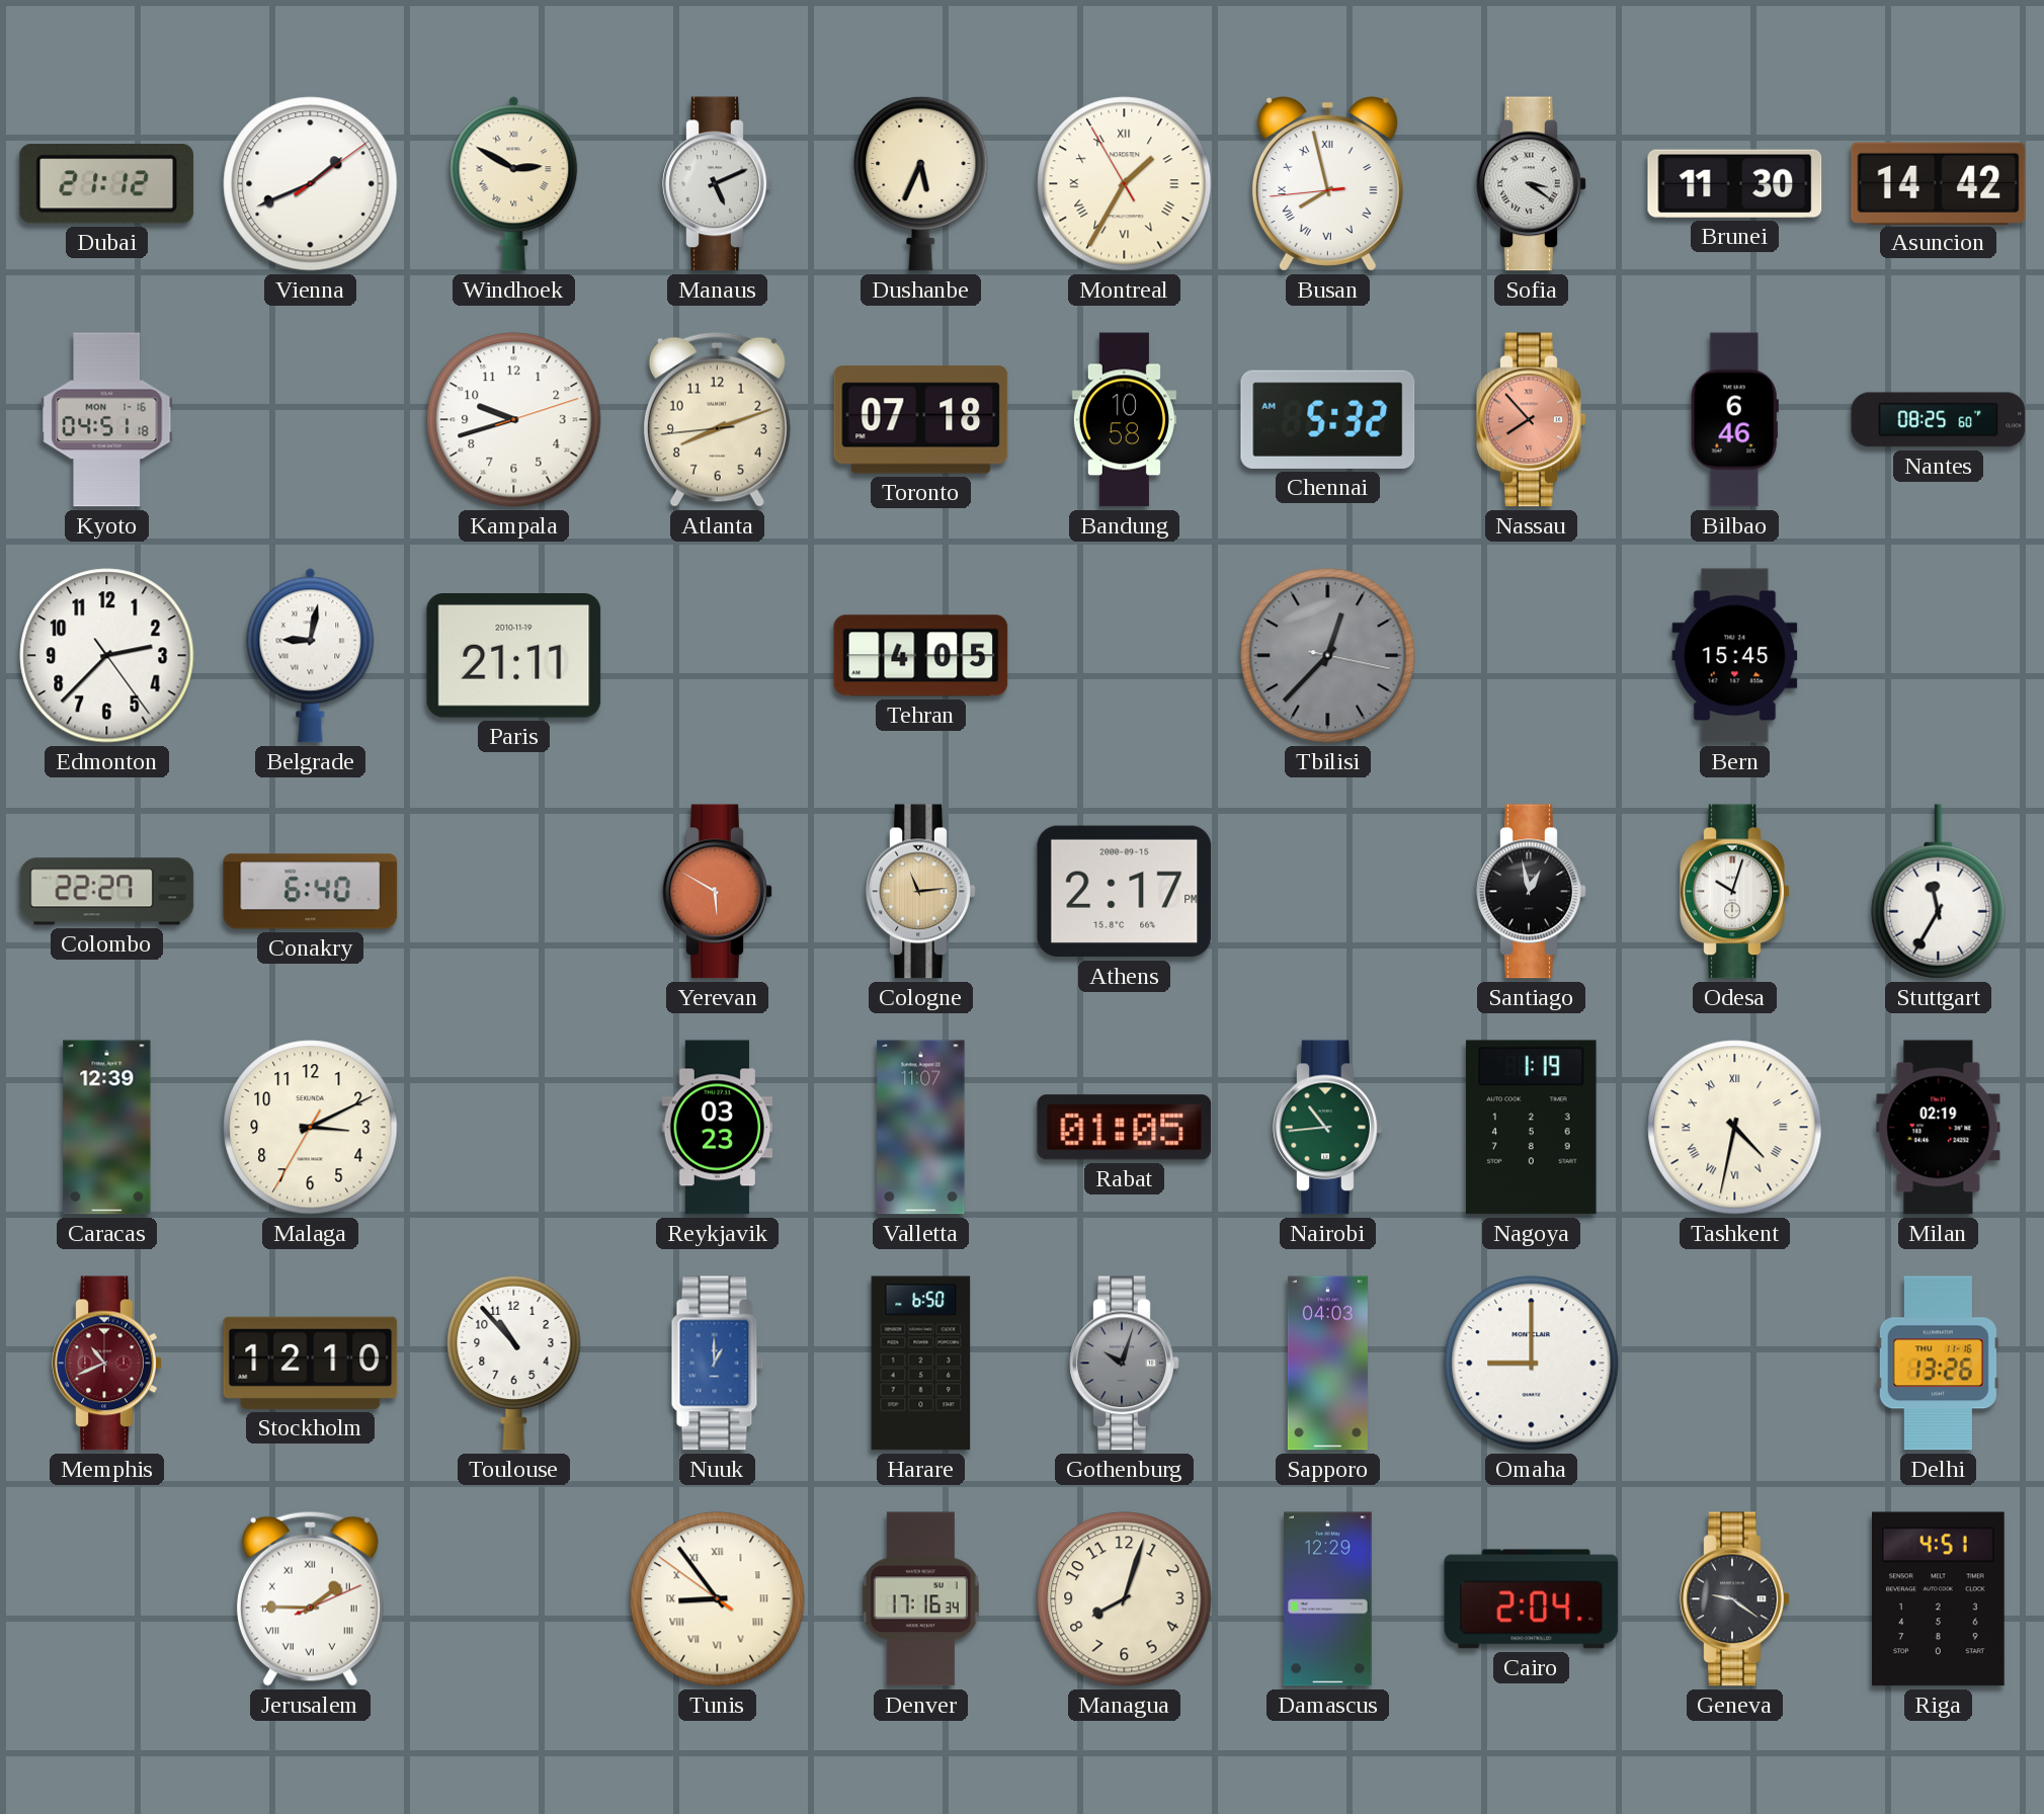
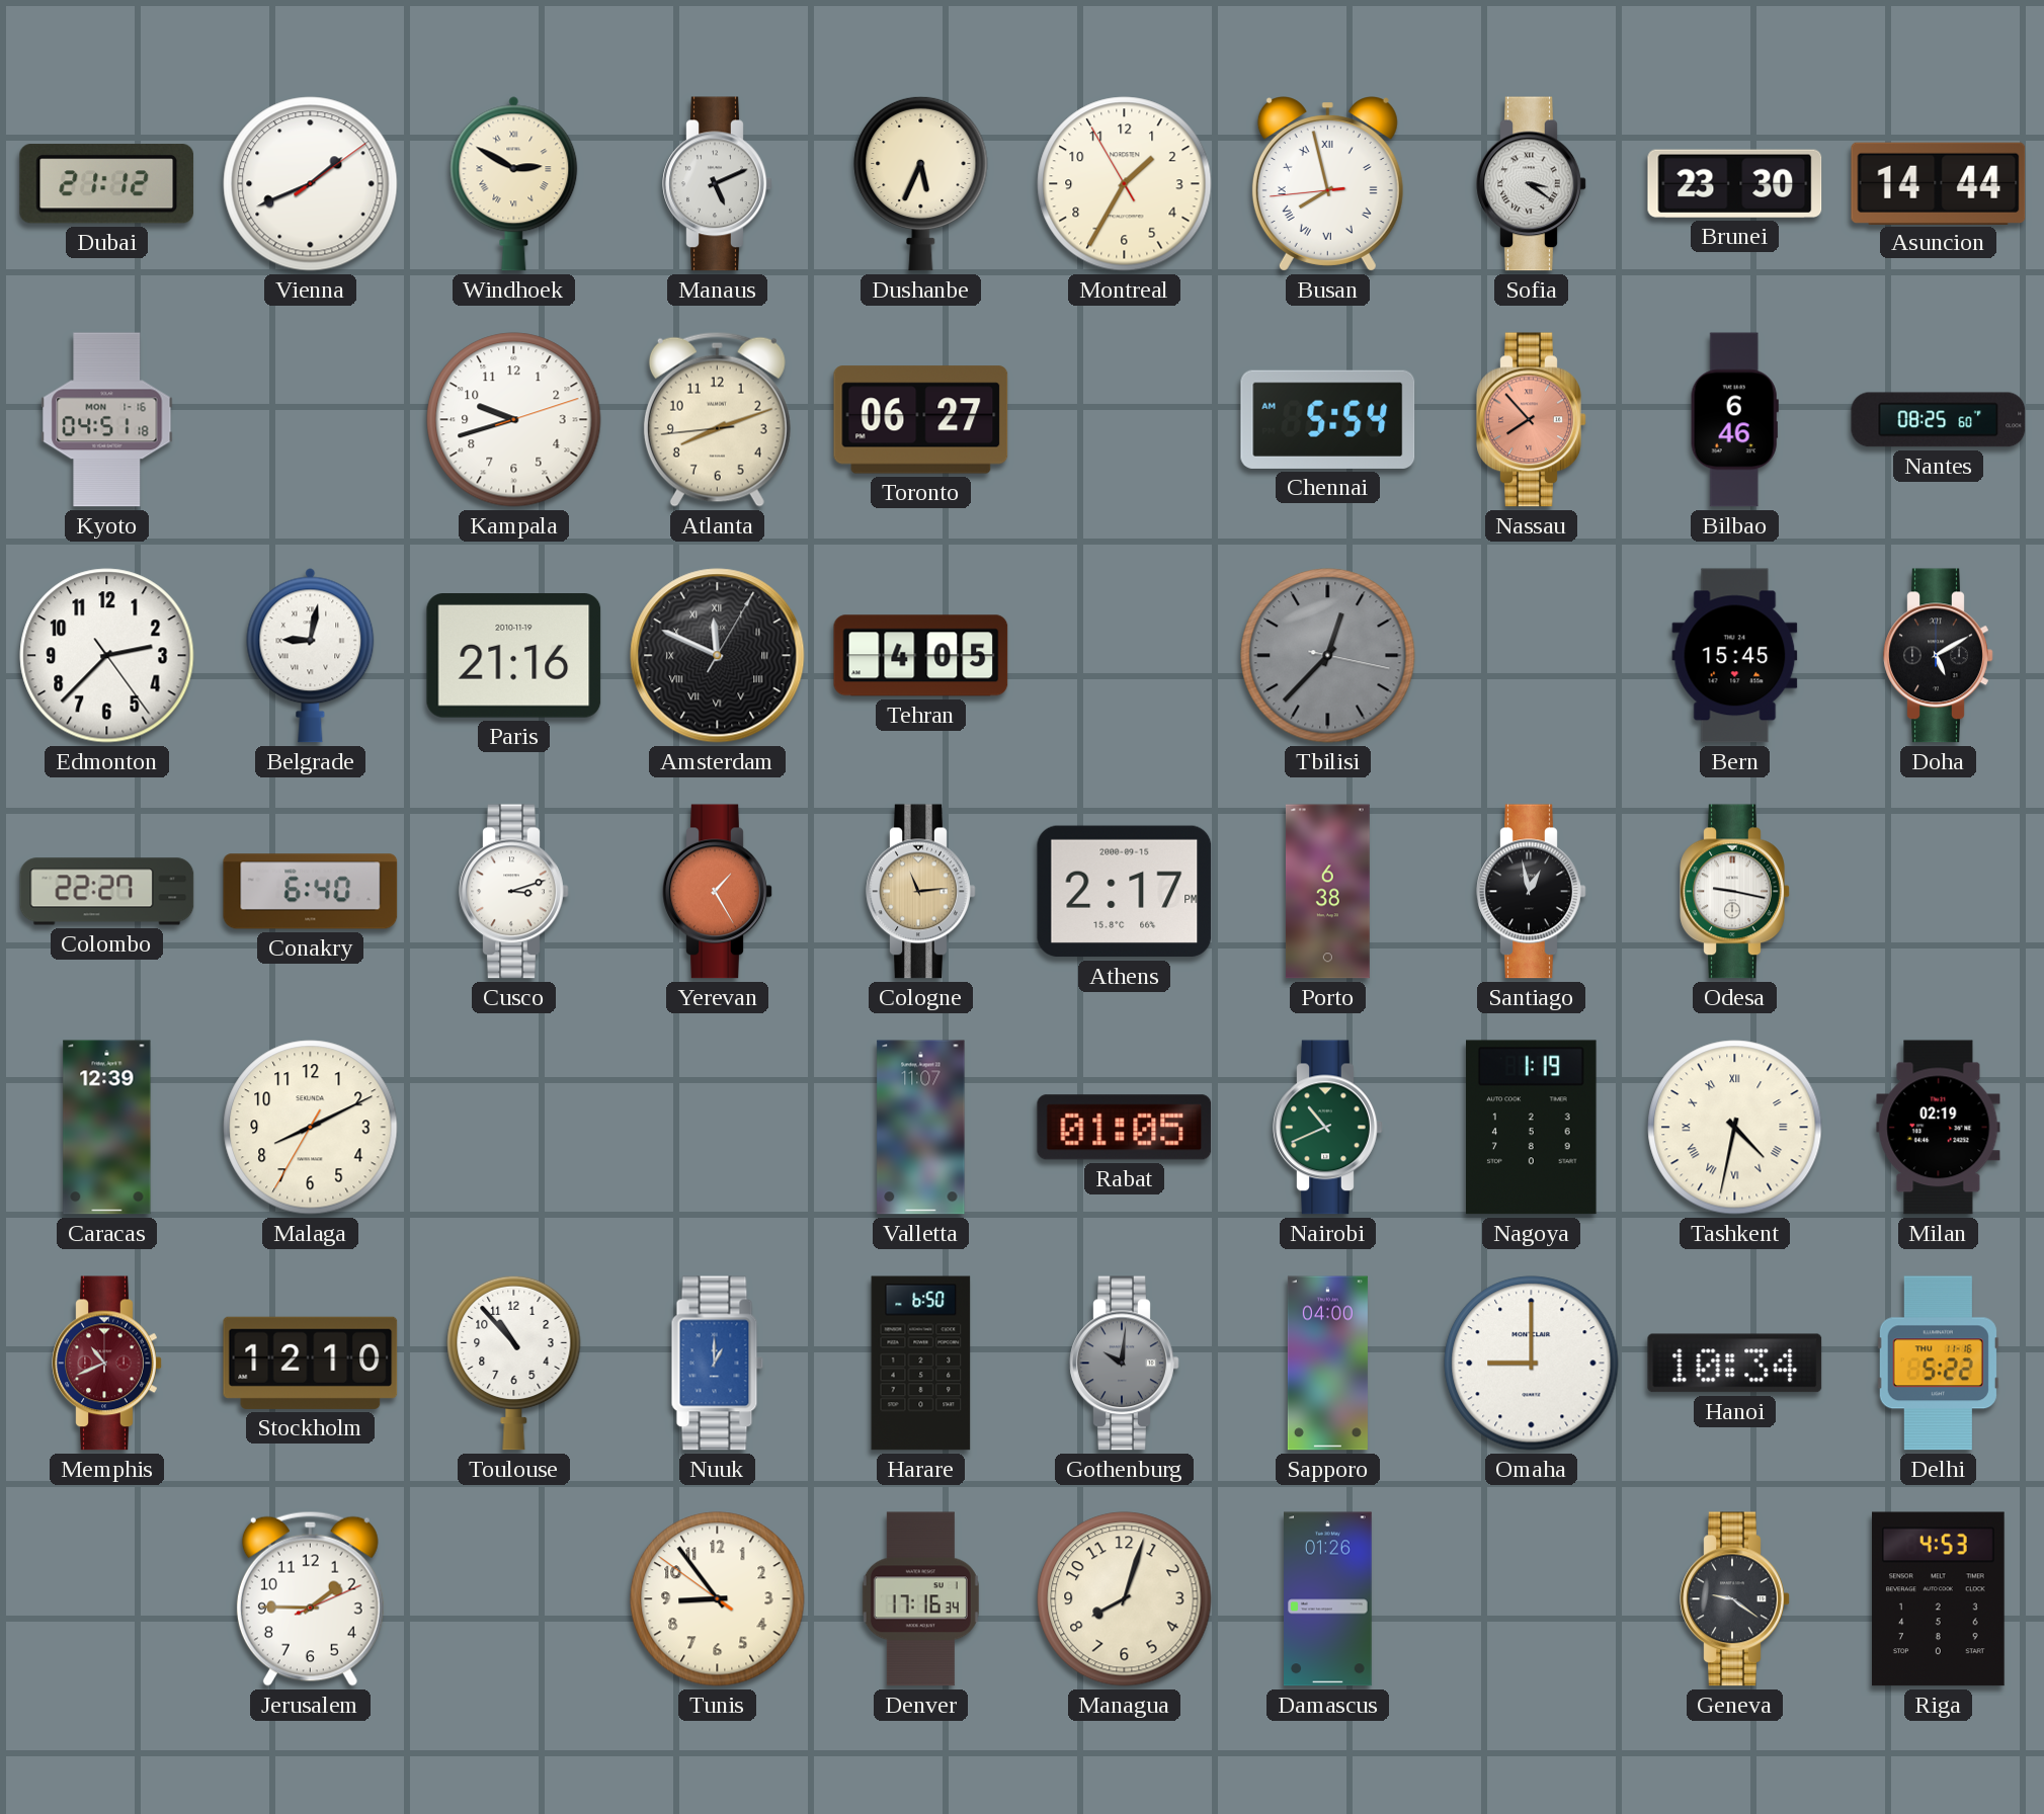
Montreal numerals: Roman -> Arabic
Brunei: 11:30 -> 23:30
Asuncion: 14:42 -> 14:44
Toronto: 07:18 -> 06:27
Bandung: 10:58 -> none
Chennai: 5:32 -> 5:54
Paris: 21:11 -> 21:16
Amsterdam: none -> 11:49
Doha: none -> 5:10
Cusco: none -> 3:12
Yerevan: 5:50 -> 1:25
Porto: none -> 6:38
Odesa: 10:03 -> 9:17
Stuttgart: 11:35 -> none
Malaga: 3:10 -> 8:10
Reykjavik: 03:23 -> none
Nairobi: 10:44 -> 10:41
Gothenburg: 10:03 -> 10:01
Sapporo: 04:03 -> 04:00
Hanoi: none -> 10:34
Delhi: 13:26 -> 5:22
Jerusalem numerals: Roman -> Arabic
Tunis numerals: Roman -> Arabic
Damascus: 12:29 -> 01:26
Cairo: 2:04 -> none
Riga: 4:51 -> 4:53
